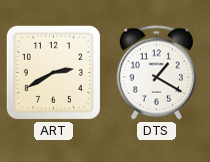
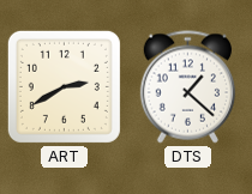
DTS: 1:20 -> 1:22
